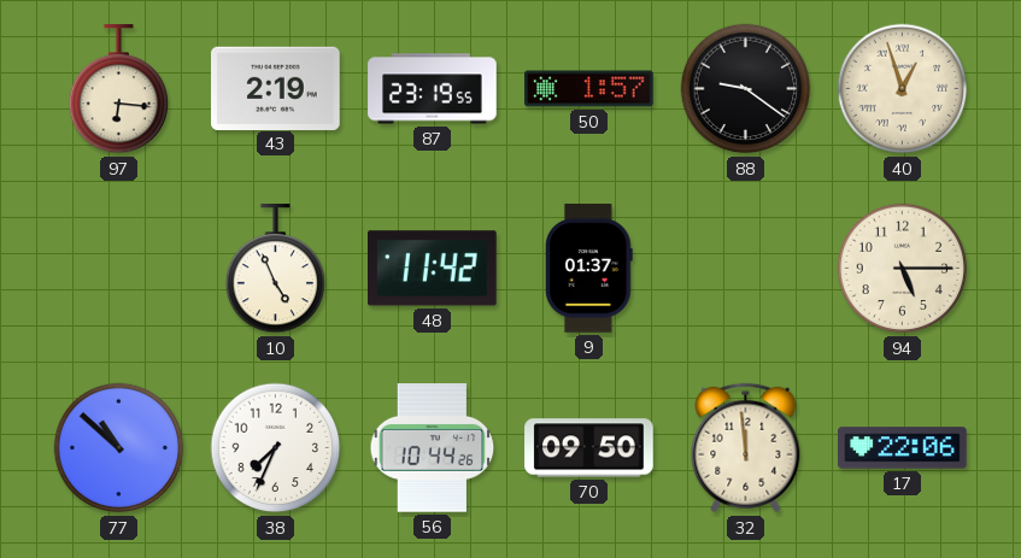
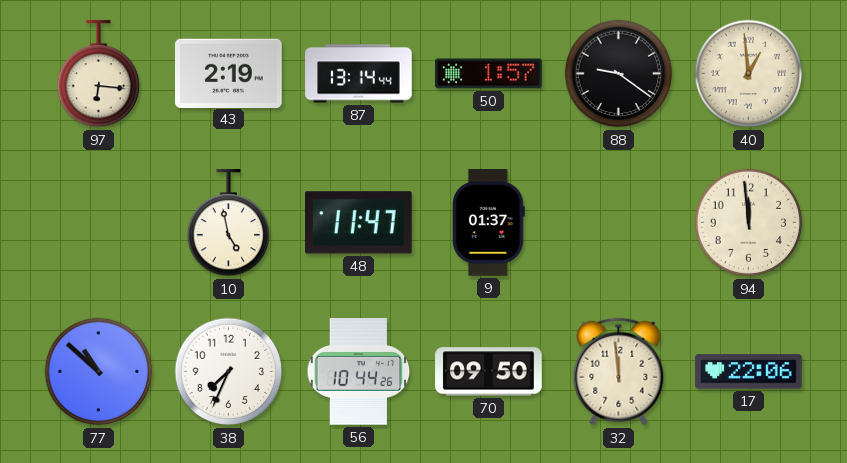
87: 23:19 -> 13:14
40: 12:57 -> 12:59
10: 4:56 -> 4:58
48: 11:42 -> 11:47
94: 5:15 -> 11:59
